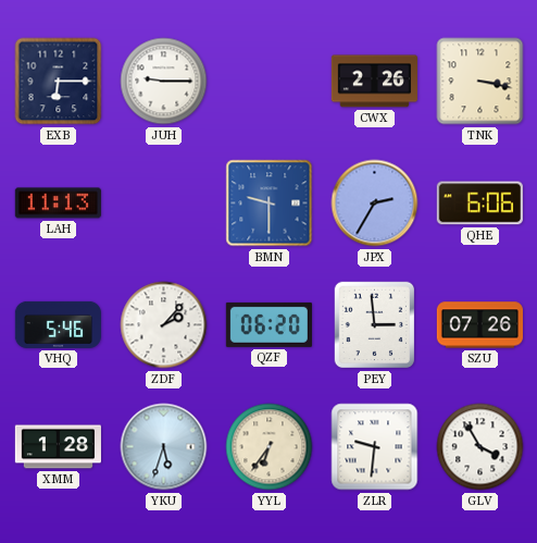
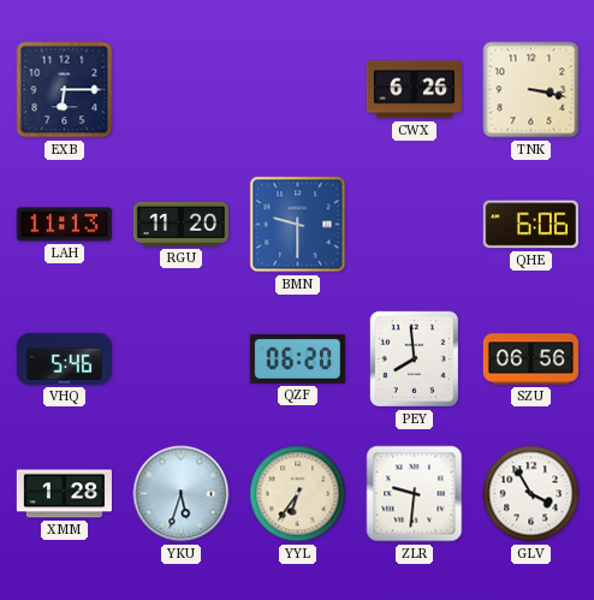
JUH: 9:15 -> none
CWX: 2:26 -> 6:26
RGU: none -> 11:20
JPX: 2:35 -> none
ZDF: 2:07 -> none
PEY: 2:59 -> 7:59
SZU: 07:26 -> 06:56
